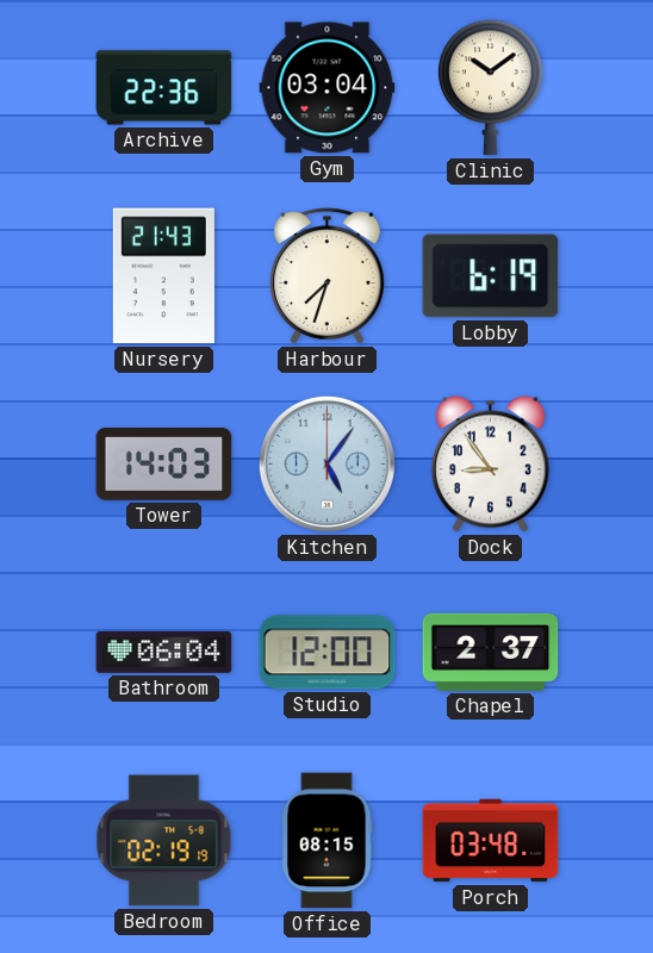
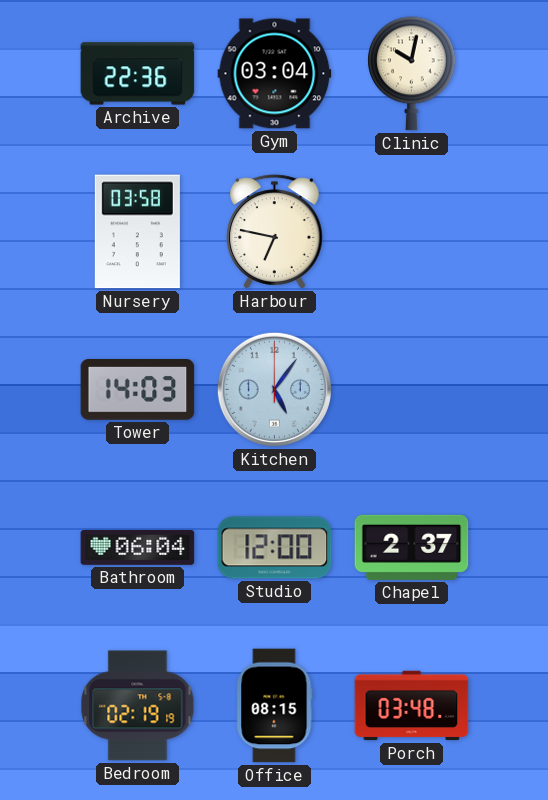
Clinic: 10:09 -> 10:02
Nursery: 21:43 -> 03:58
Harbour: 7:33 -> 6:47
Lobby: 6:19 -> none
Dock: 8:54 -> none
